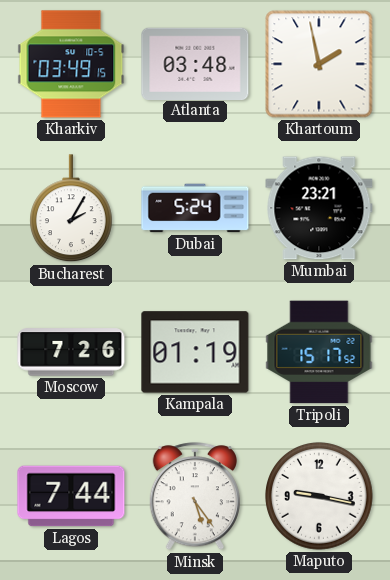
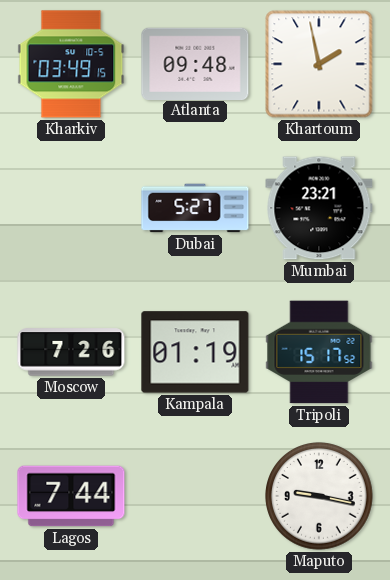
Atlanta: 03:48 -> 09:48
Bucharest: 2:05 -> none
Dubai: 5:24 -> 5:27
Minsk: 5:24 -> none
